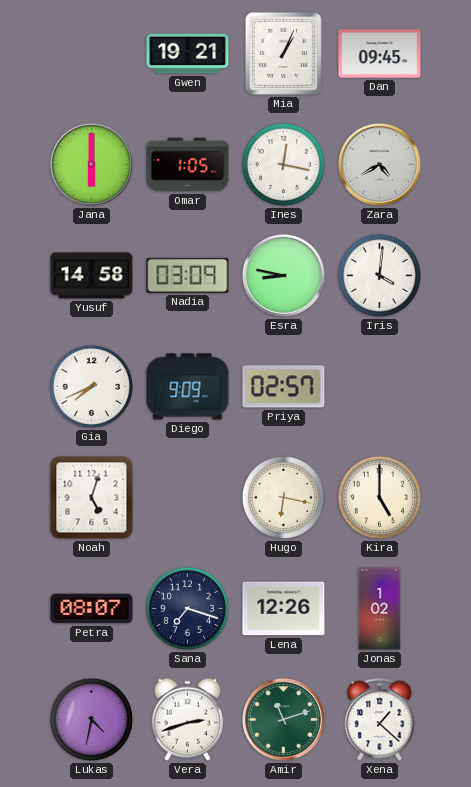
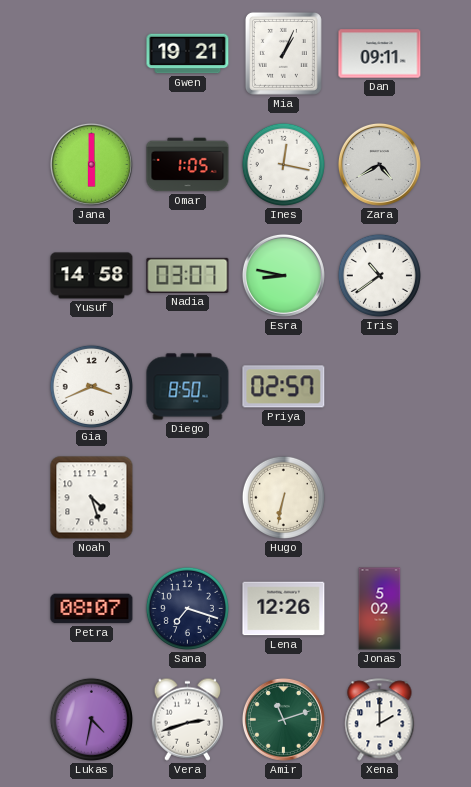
Dan: 09:45 -> 09:11
Nadia: 03:09 -> 03:07
Iris: 4:01 -> 10:39
Gia: 7:41 -> 3:41
Diego: 9:09 -> 8:50
Noah: 5:03 -> 4:27
Hugo: 6:17 -> 6:32
Kira: 5:00 -> none
Jonas: 1:02 -> 5:02
Xena: 1:22 -> 2:00
